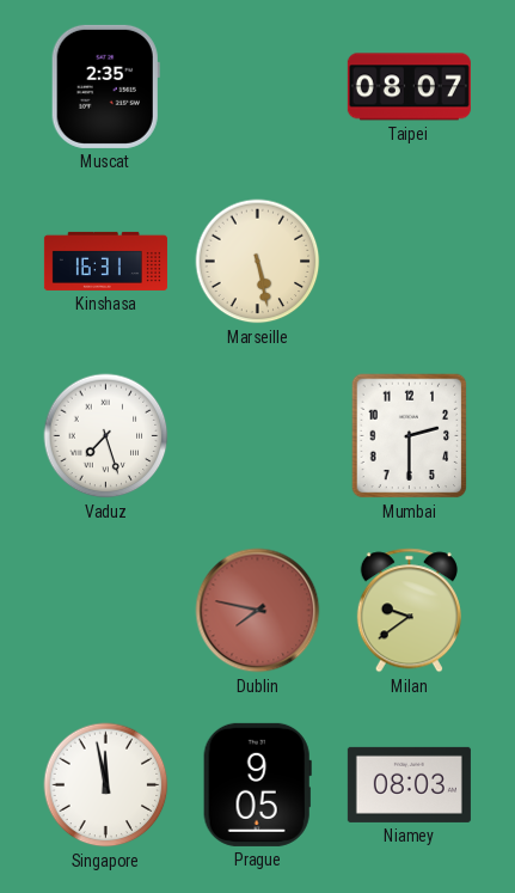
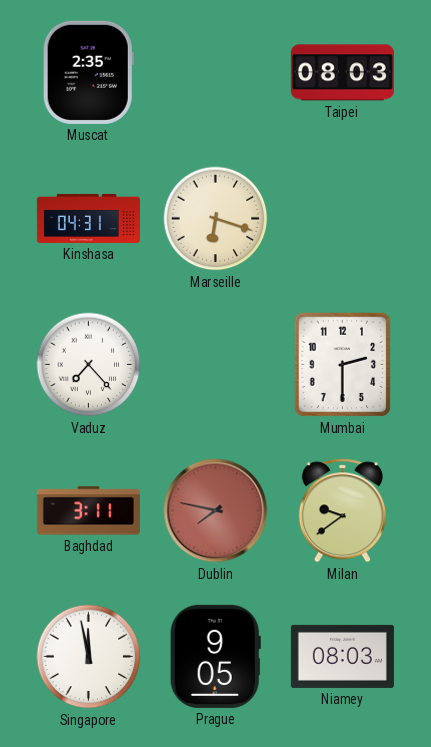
Taipei: 08:07 -> 08:03
Kinshasa: 16:31 -> 04:31
Marseille: 5:28 -> 6:18
Vaduz: 7:27 -> 7:23
Baghdad: none -> 3:11
